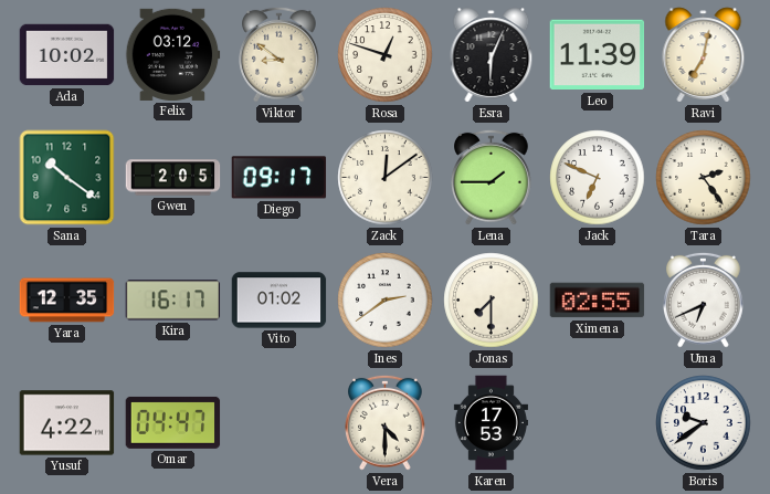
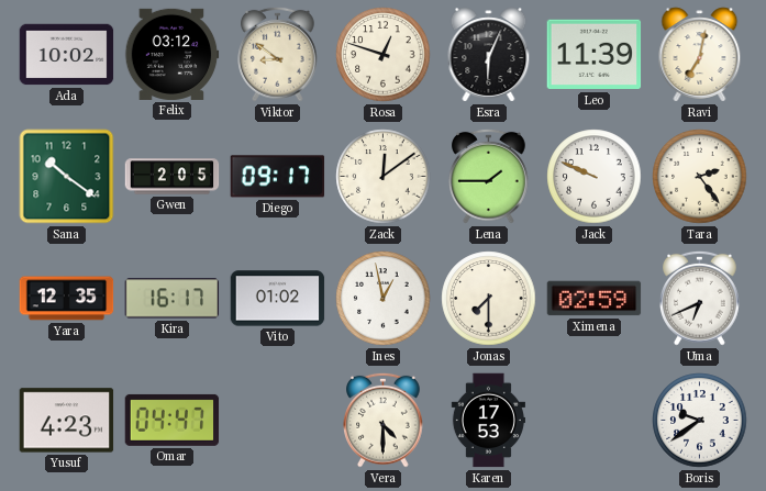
Jack: 6:49 -> 9:49
Ines: 2:39 -> 12:58
Ximena: 02:55 -> 02:59
Yusuf: 4:22 -> 4:23
